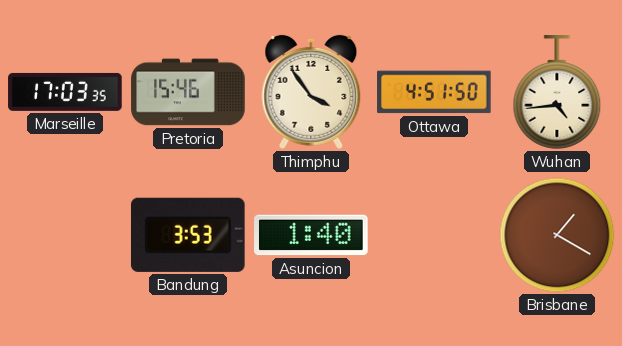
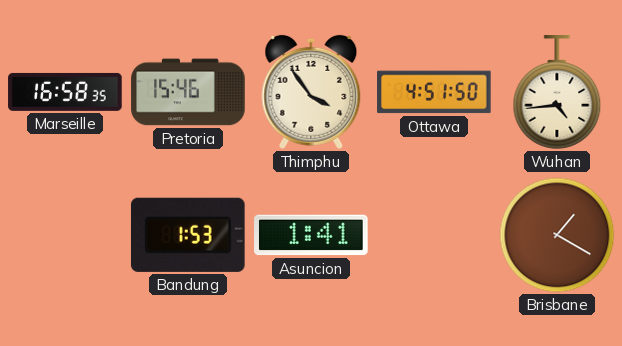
Marseille: 17:03 -> 16:58
Bandung: 3:53 -> 1:53
Asuncion: 1:40 -> 1:41
